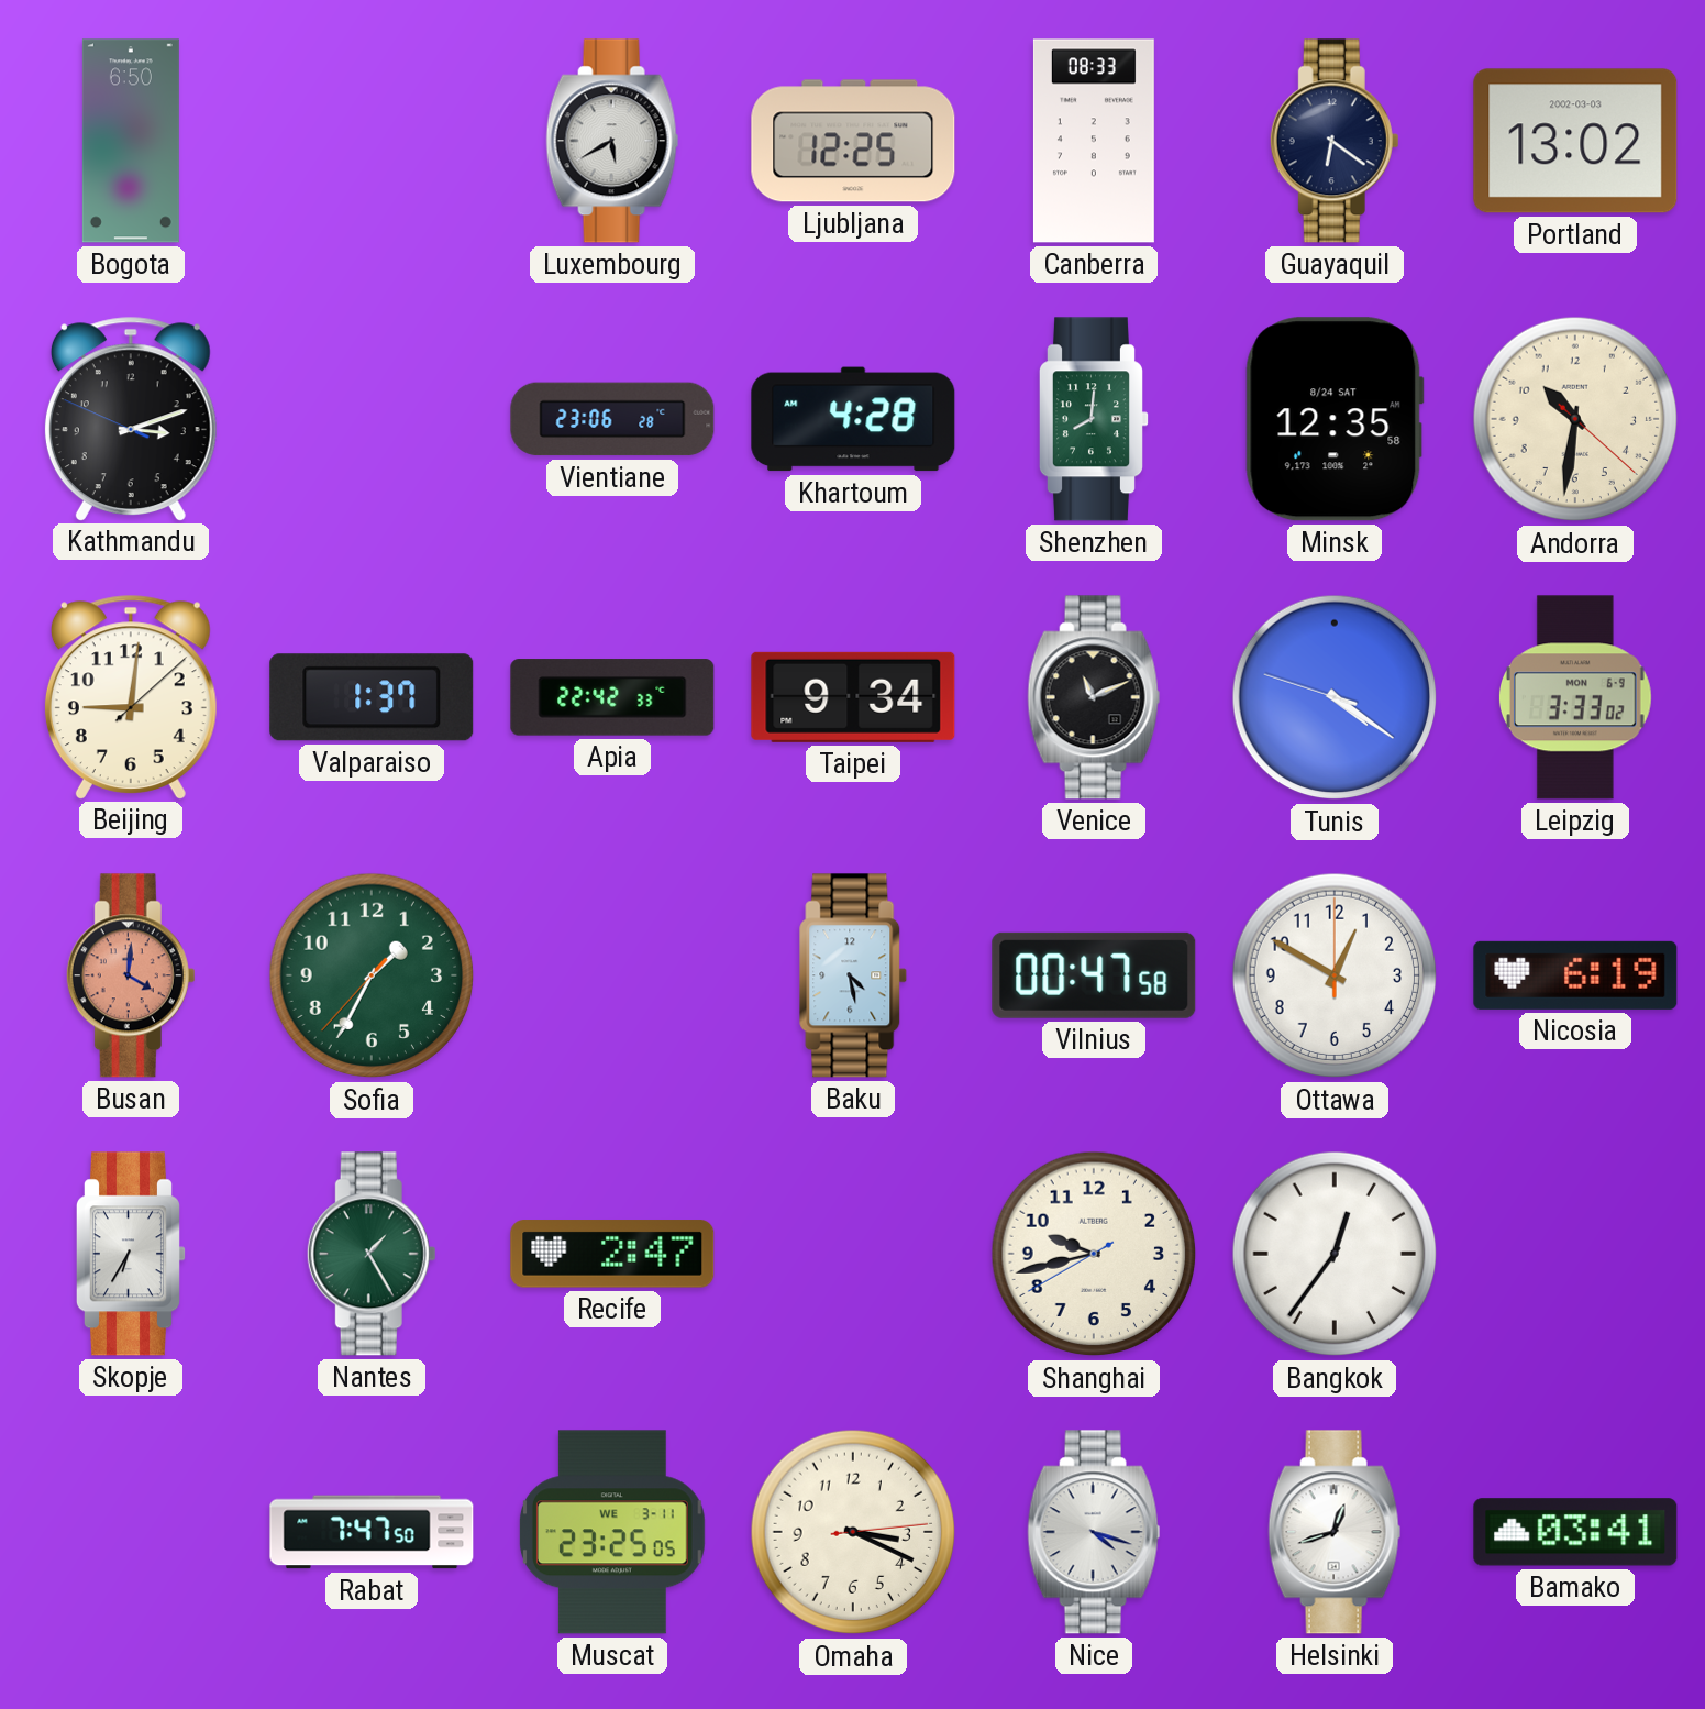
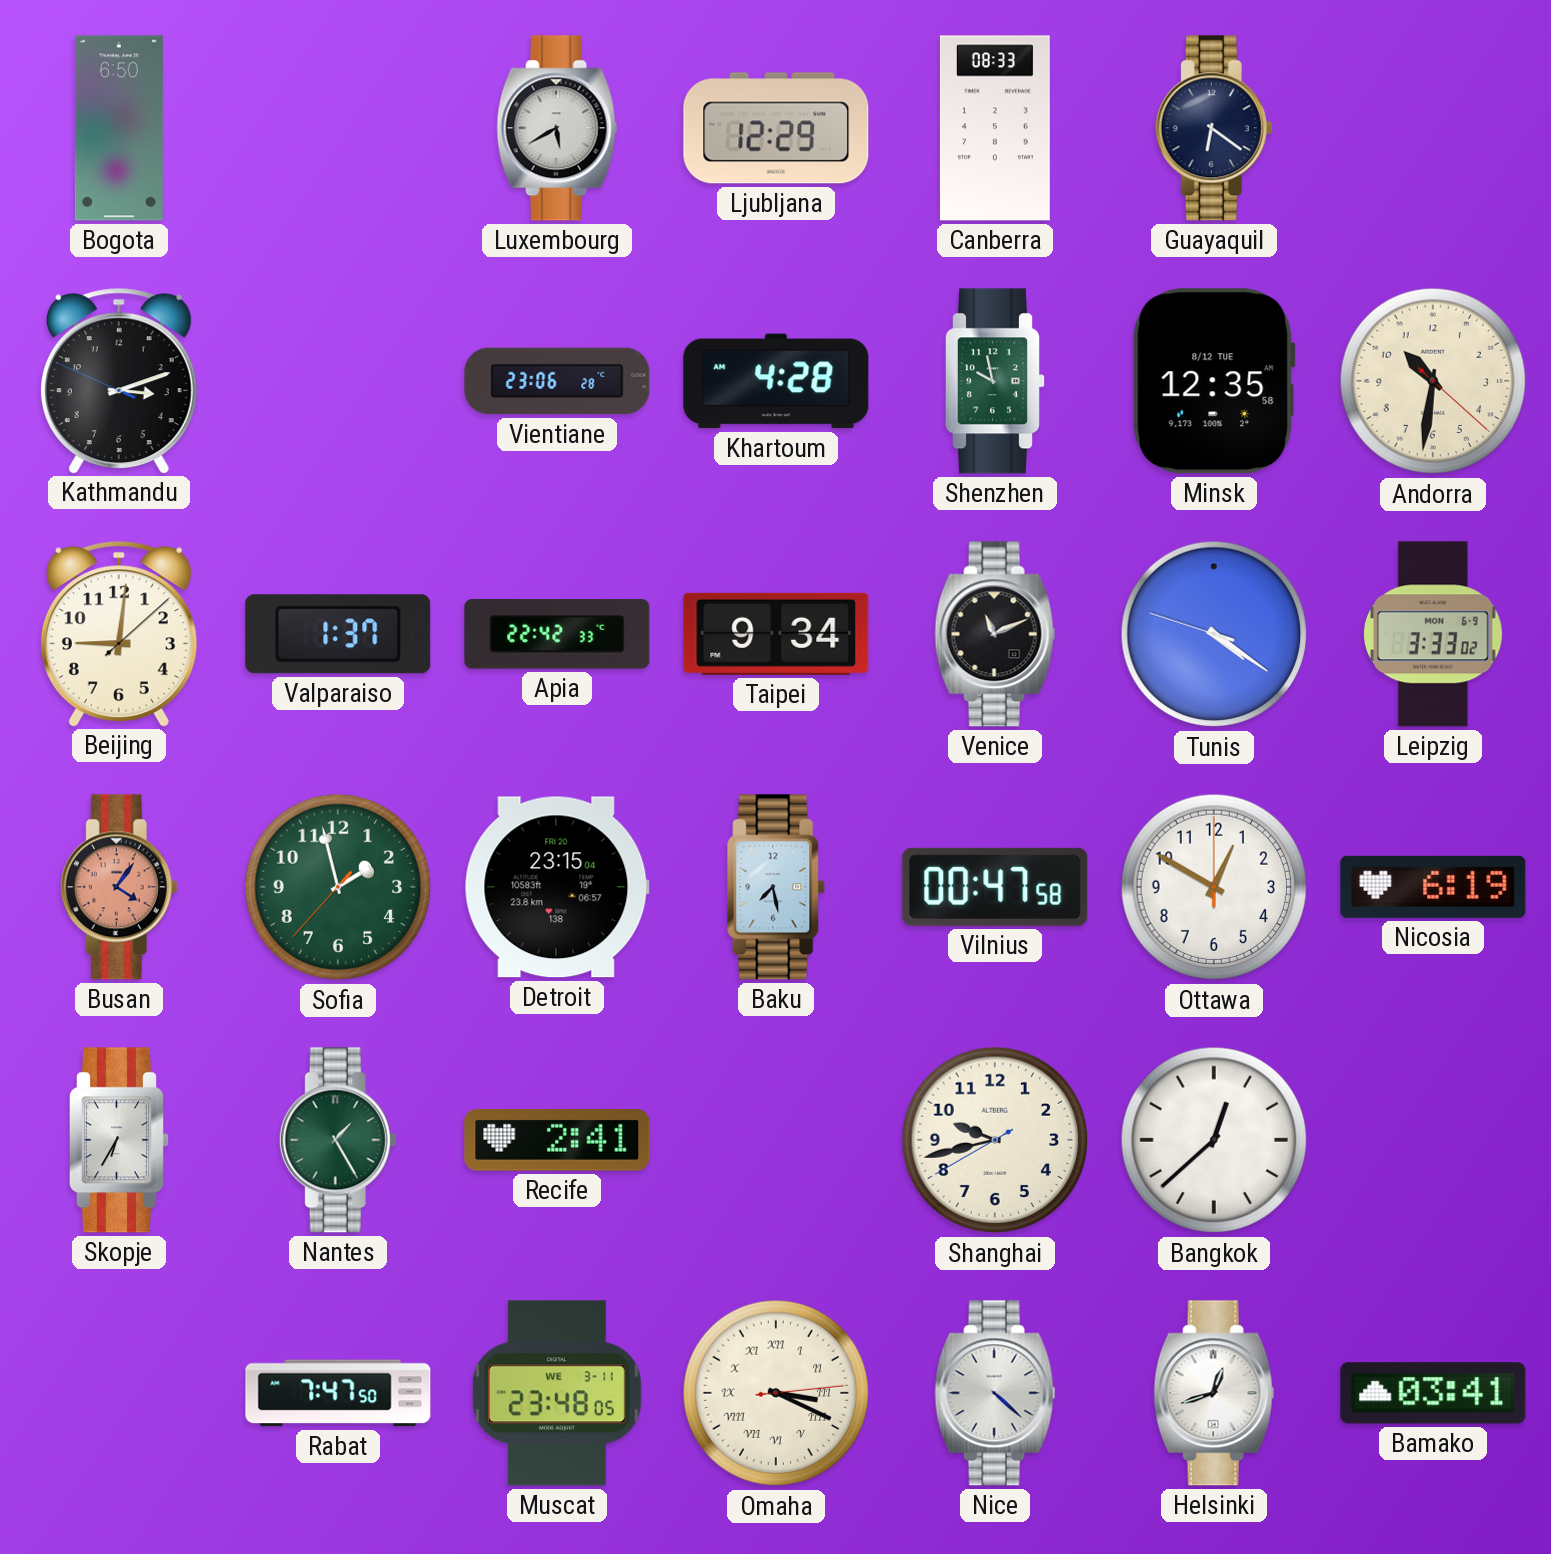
Ljubljana: 12:25 -> 12:29
Portland: 13:02 -> none
Shenzhen: 8:01 -> 9:58
Minsk date: 8/24 SAT -> 8/12 TUE
Busan: 4:01 -> 4:06
Sofia: 1:34 -> 1:57
Detroit: none -> 23:15
Baku: 4:28 -> 7:28
Recife: 2:47 -> 2:41
Bangkok: 12:36 -> 12:38
Muscat: 23:25 -> 23:48
Omaha numerals: Arabic -> Roman
Nice: 4:18 -> 4:22
